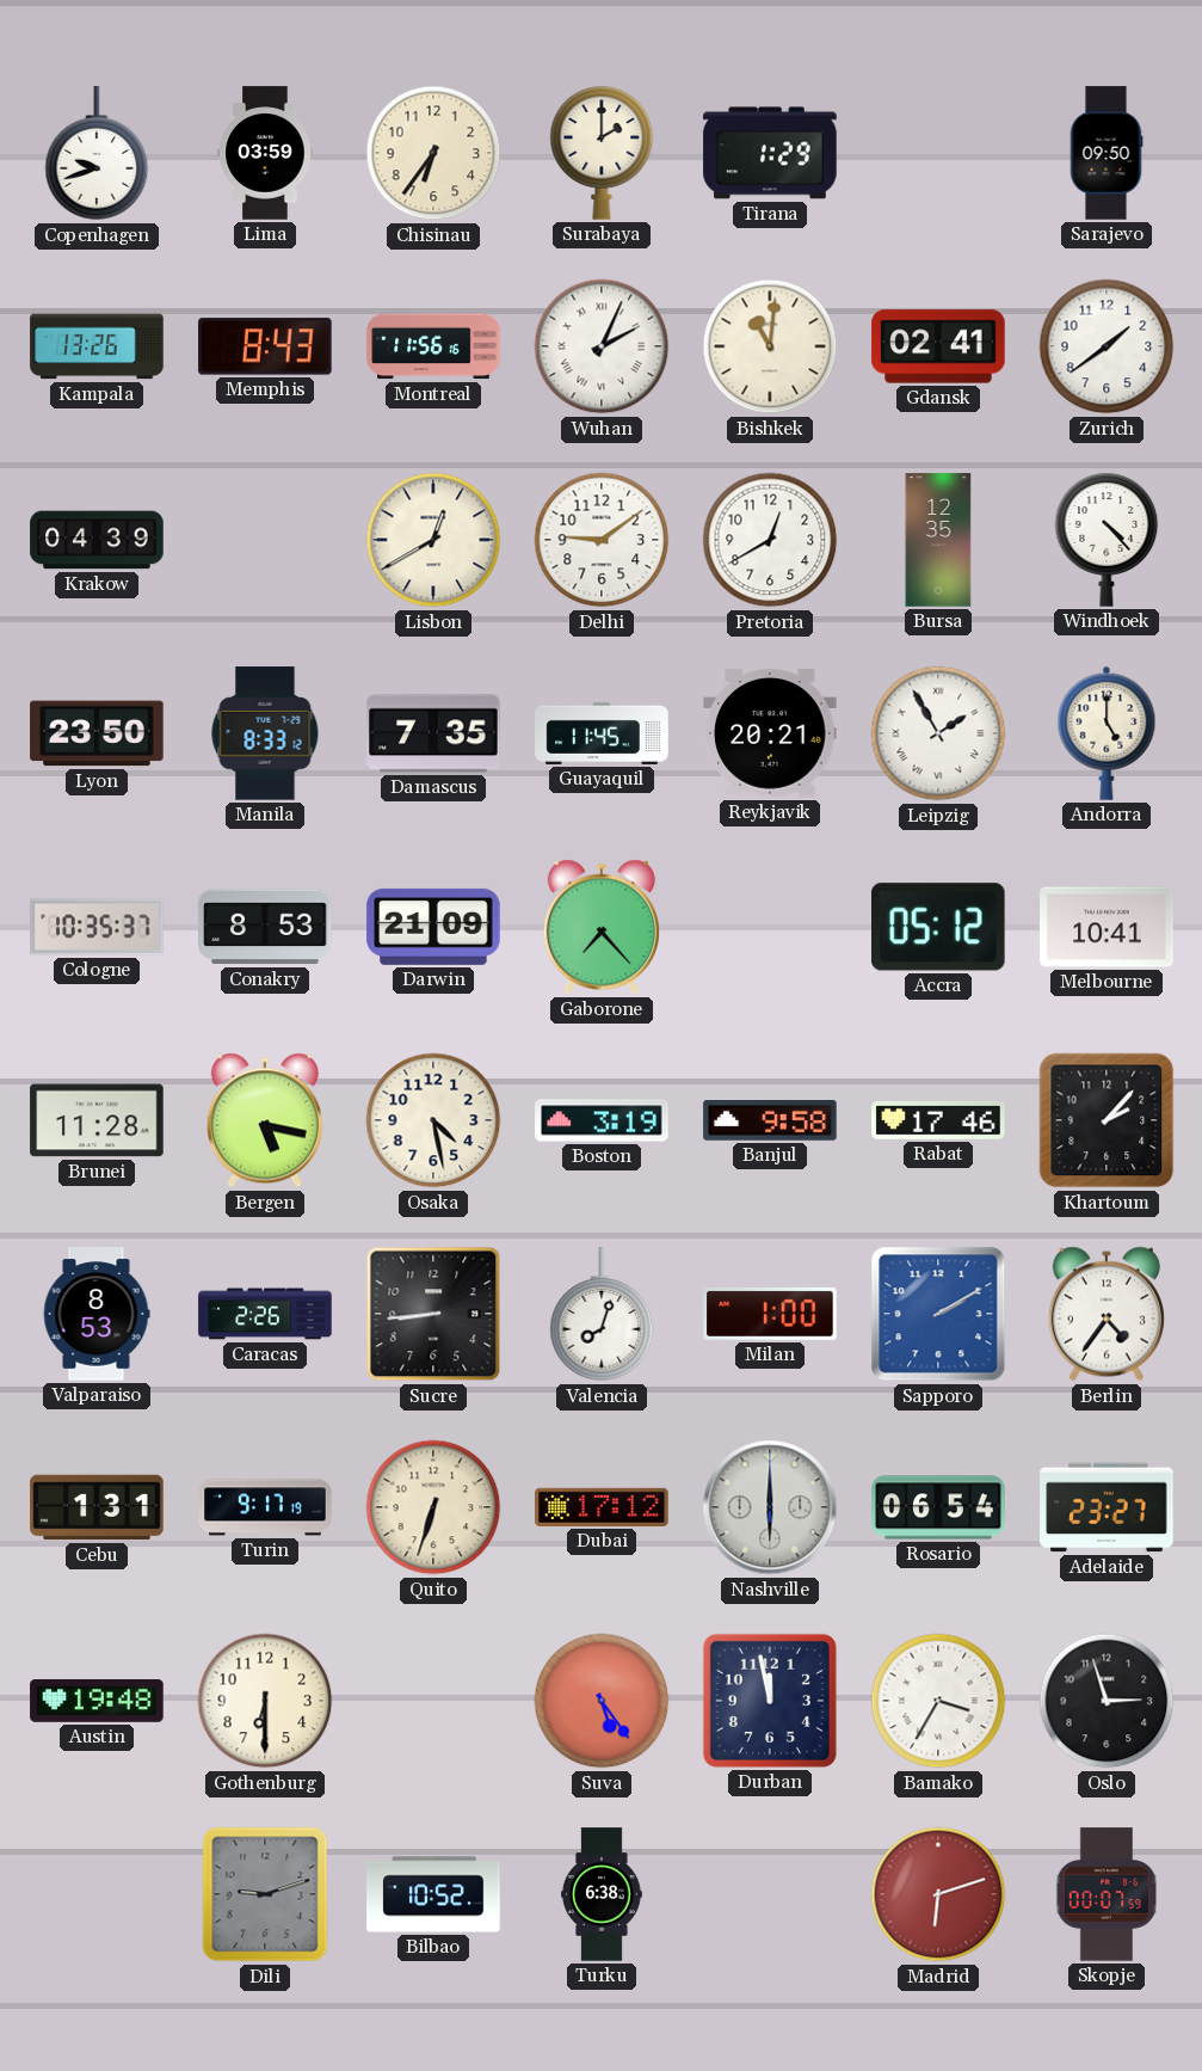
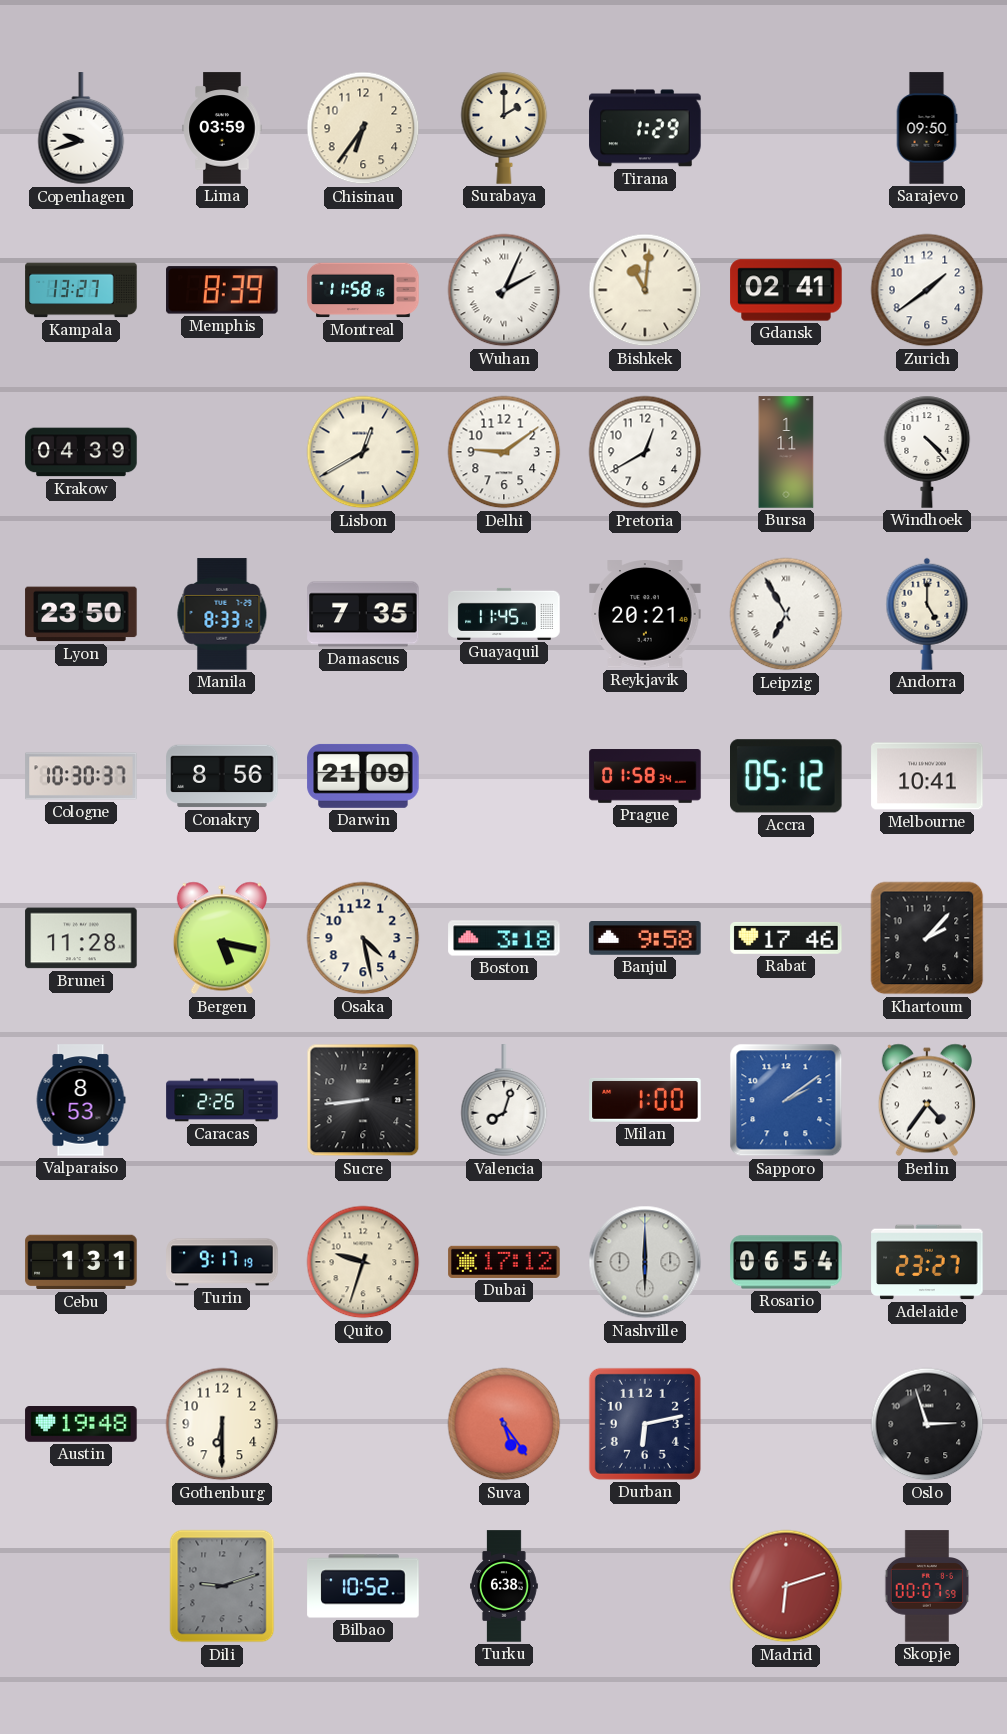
Kampala: 13:26 -> 13:27
Memphis: 8:43 -> 8:39
Montreal: 11:56 -> 11:58
Bursa: 12:35 -> 1:11
Leipzig: 1:55 -> 6:55
Cologne: 10:35 -> 10:30
Conakry: 8:53 -> 8:56
Gaborone: 7:23 -> none
Prague: none -> 01:58
Boston: 3:19 -> 3:18
Sapporo: 2:10 -> 2:09
Quito: 6:33 -> 9:33
Durban: 11:58 -> 6:13
Bamako: 3:35 -> none
